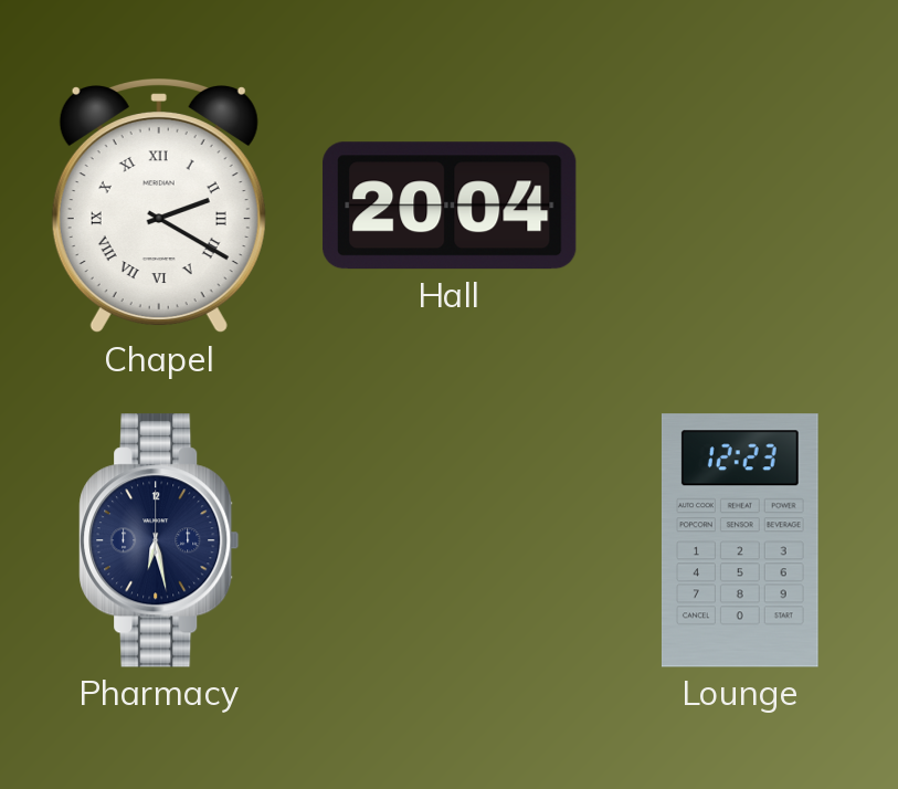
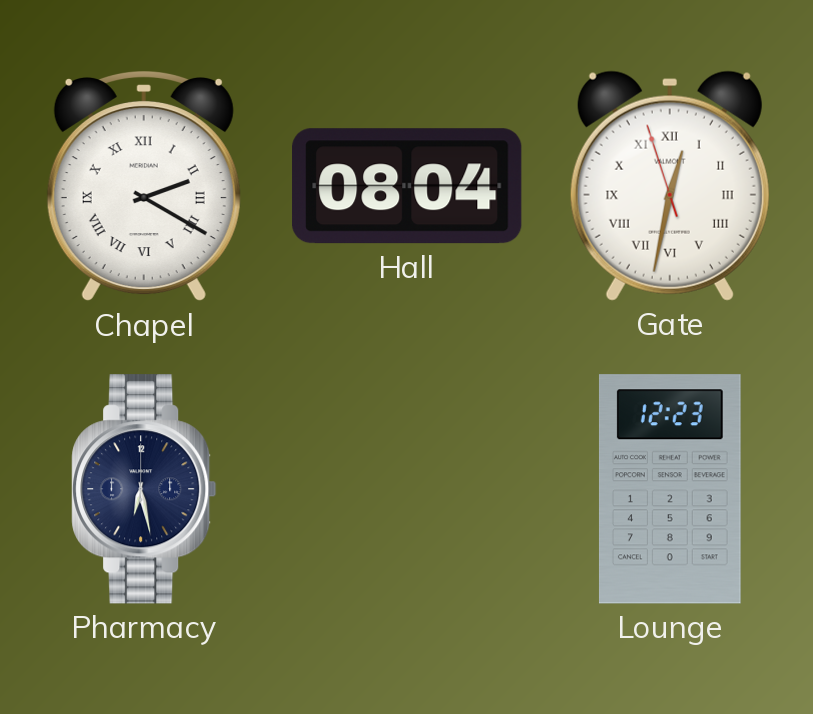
Hall: 20:04 -> 08:04
Gate: none -> 12:31
